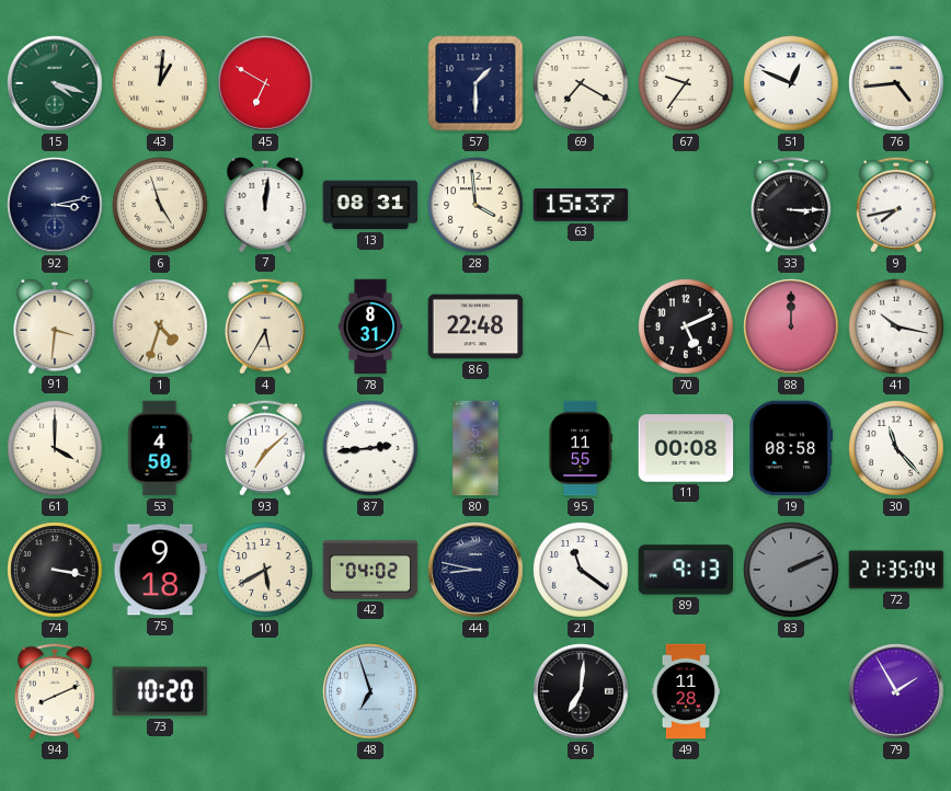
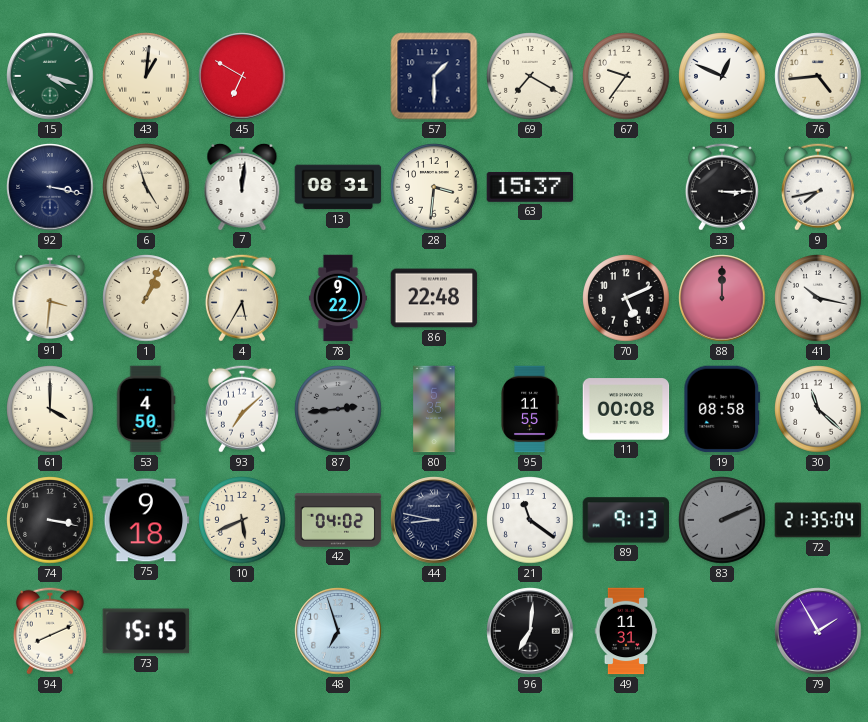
92: 3:13 -> 3:17
28: 3:59 -> 3:31
1: 4:33 -> 1:04
78: 8:31 -> 9:22
87 dial: white -> grey
30: 11:23 -> 11:22
10: 5:40 -> 5:41
73: 10:20 -> 15:15
49: 11:28 -> 11:31
